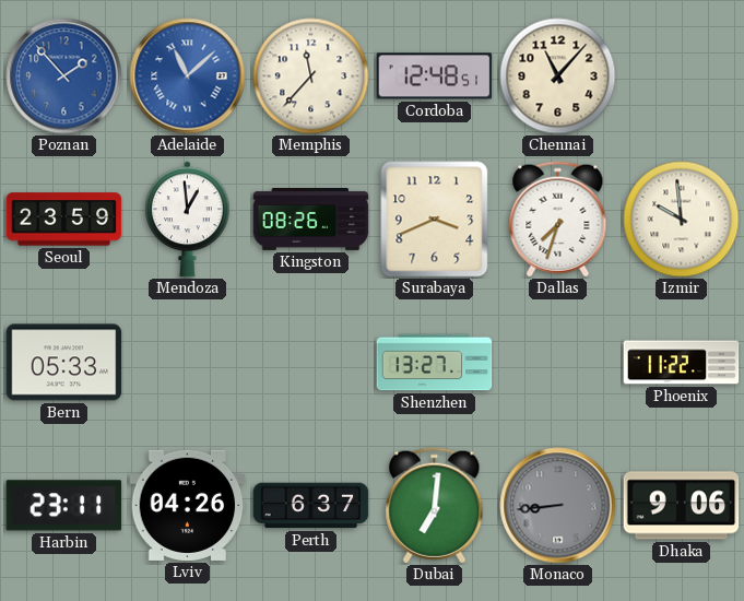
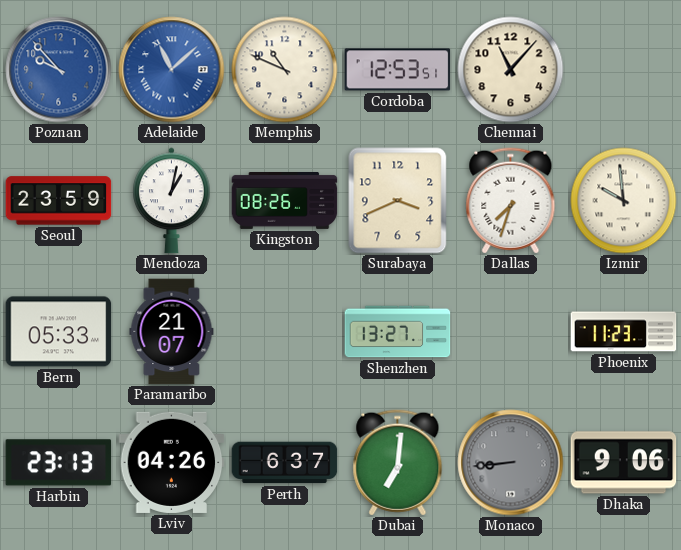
Poznan: 1:53 -> 9:53
Memphis: 11:37 -> 10:49
Cordoba: 12:48 -> 12:53
Mendoza: 12:59 -> 1:02
Paramaribo: none -> 21:07
Phoenix: 11:22 -> 11:23
Harbin: 23:11 -> 23:13
